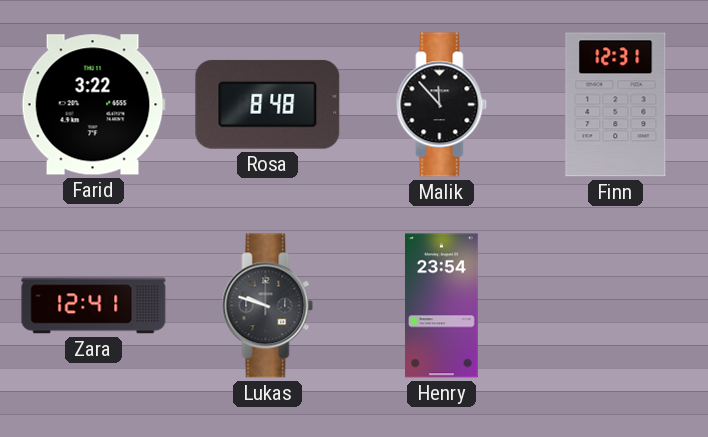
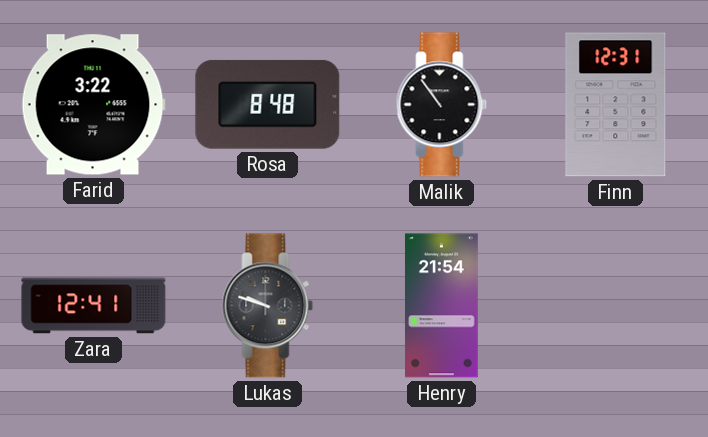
Malik: 11:53 -> 10:54
Henry: 23:54 -> 21:54
